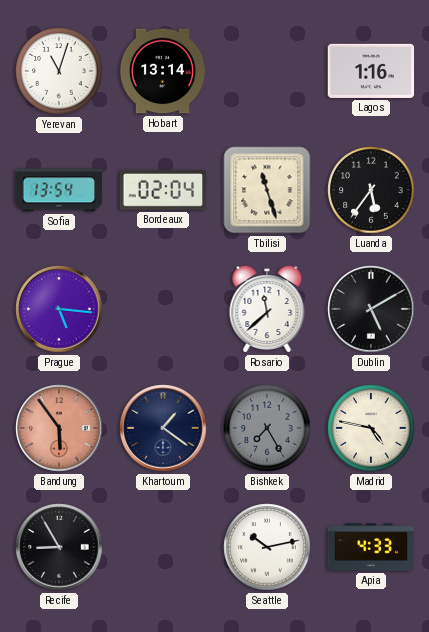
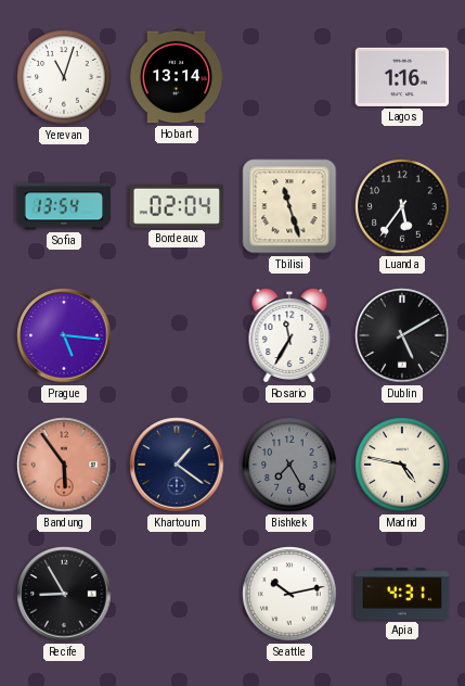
Rosario: 11:38 -> 11:35
Apia: 4:33 -> 4:31
